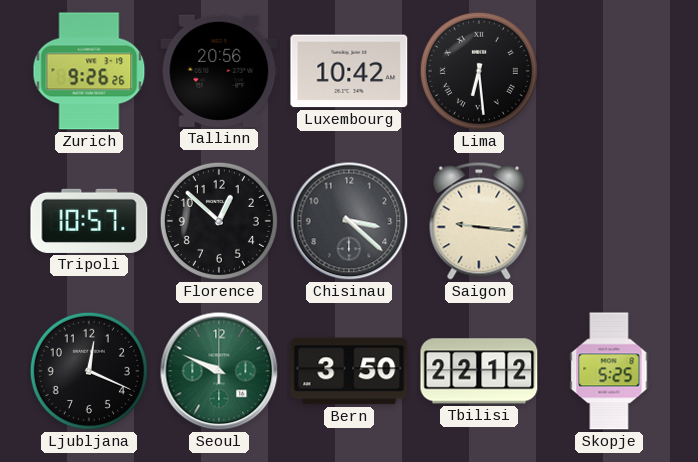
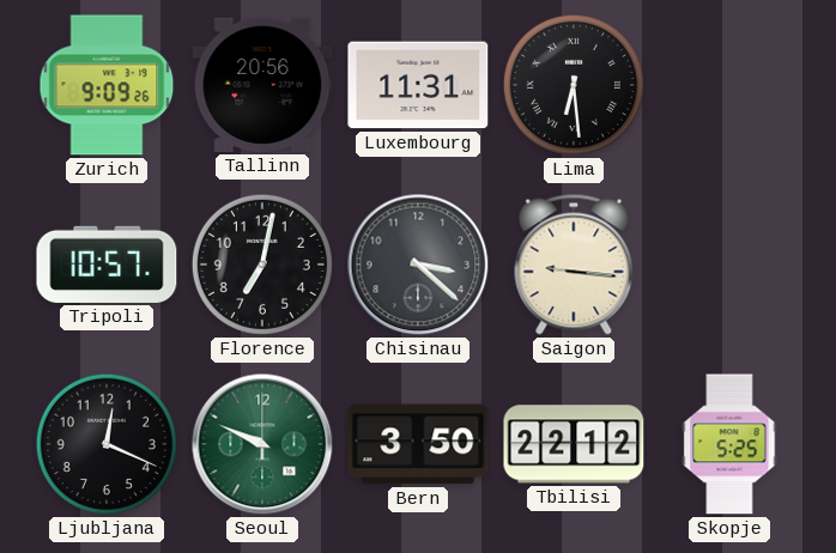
Zurich: 9:26 -> 9:09
Luxembourg: 10:42 -> 11:31
Florence: 12:52 -> 7:02
